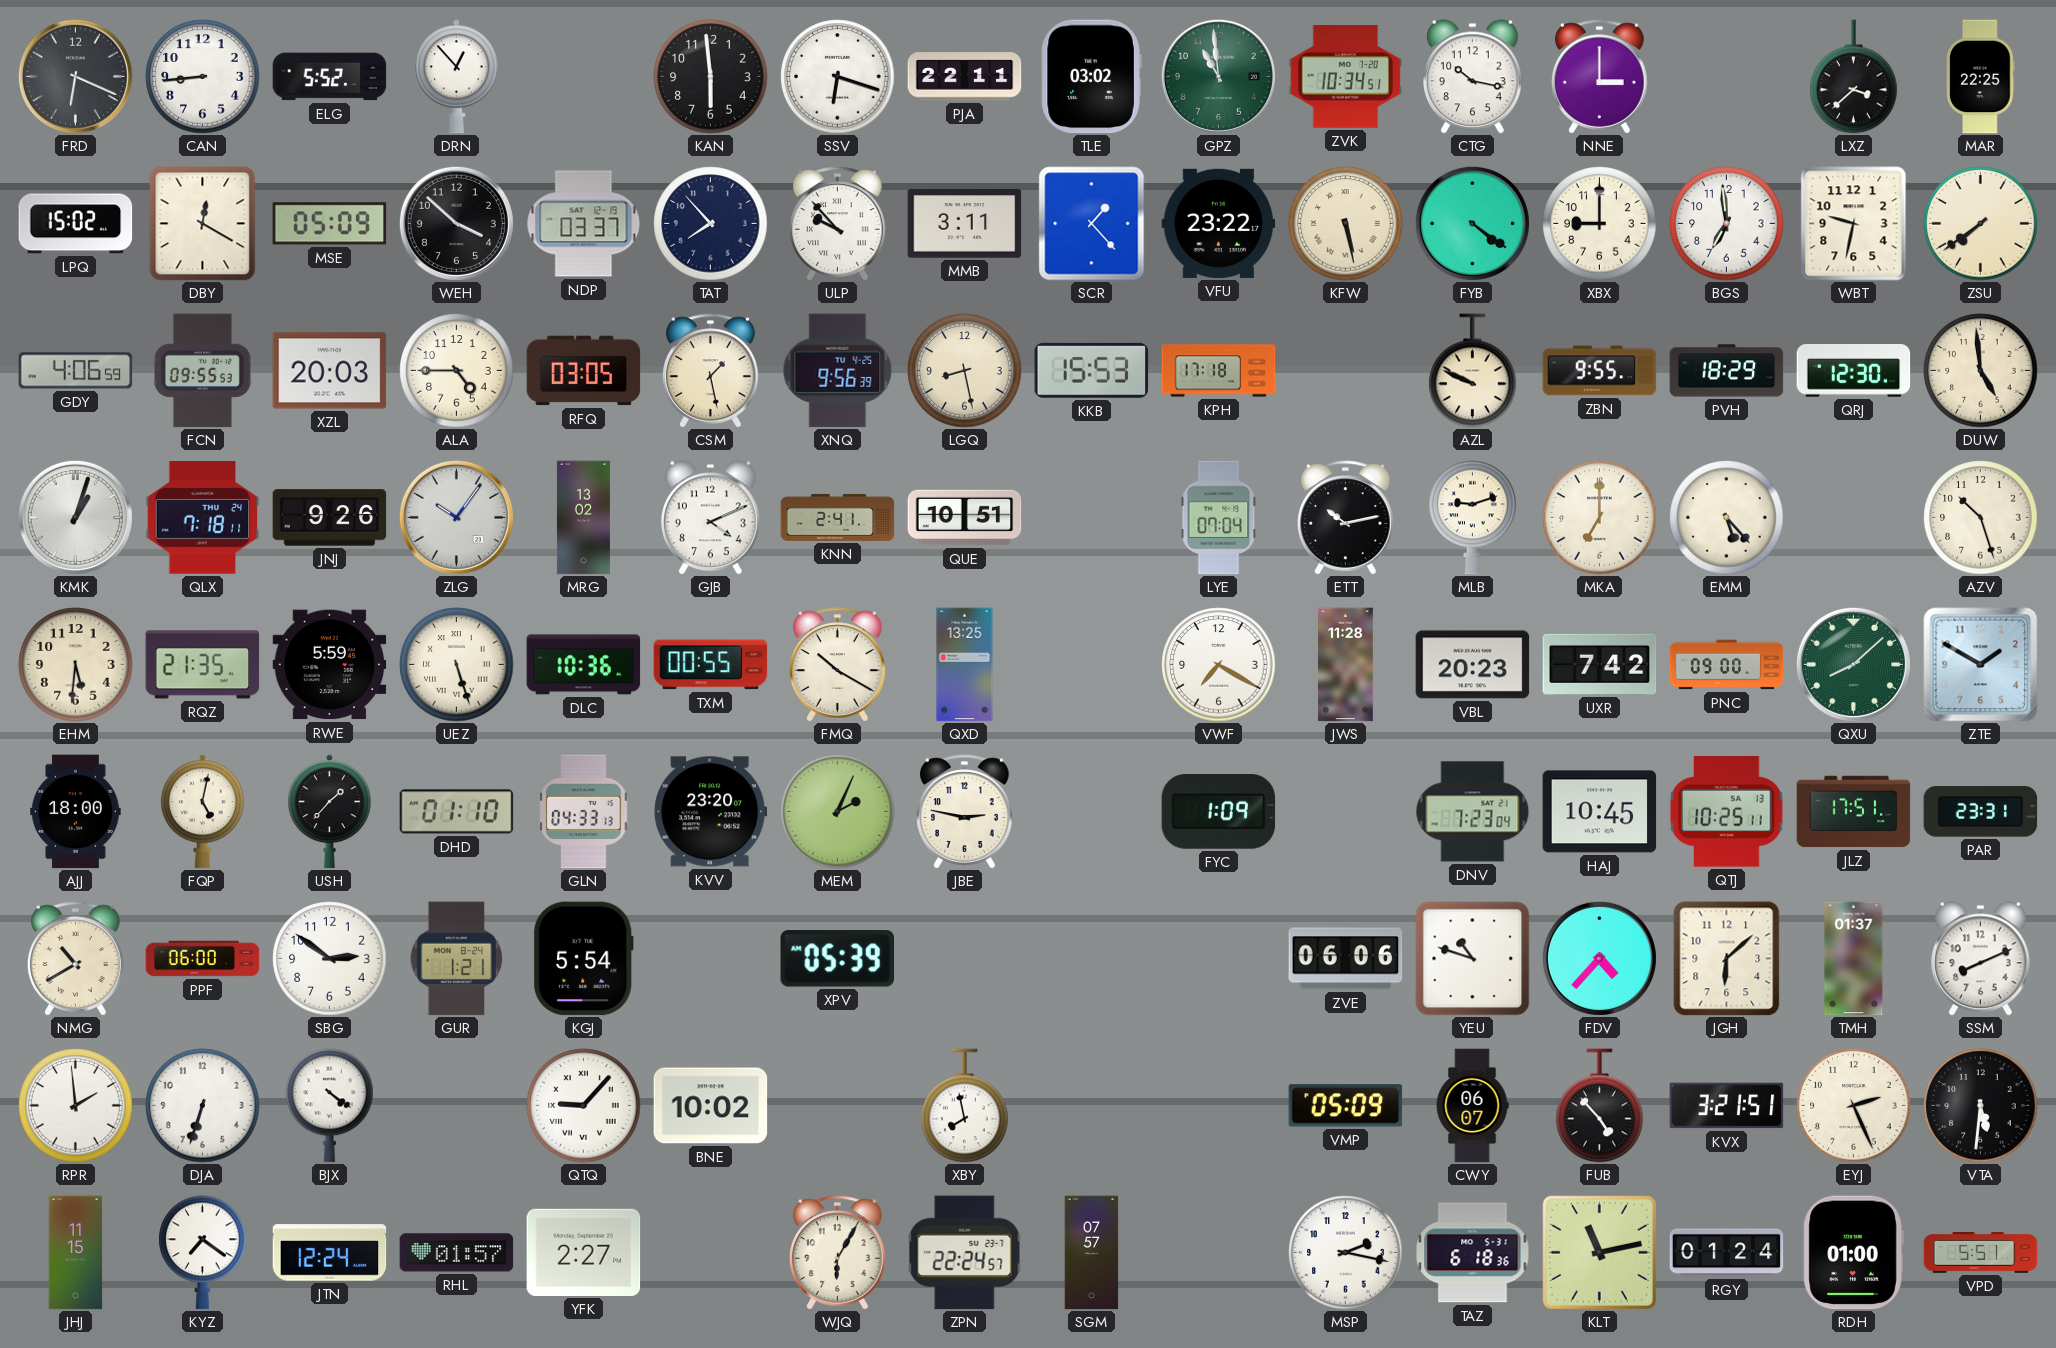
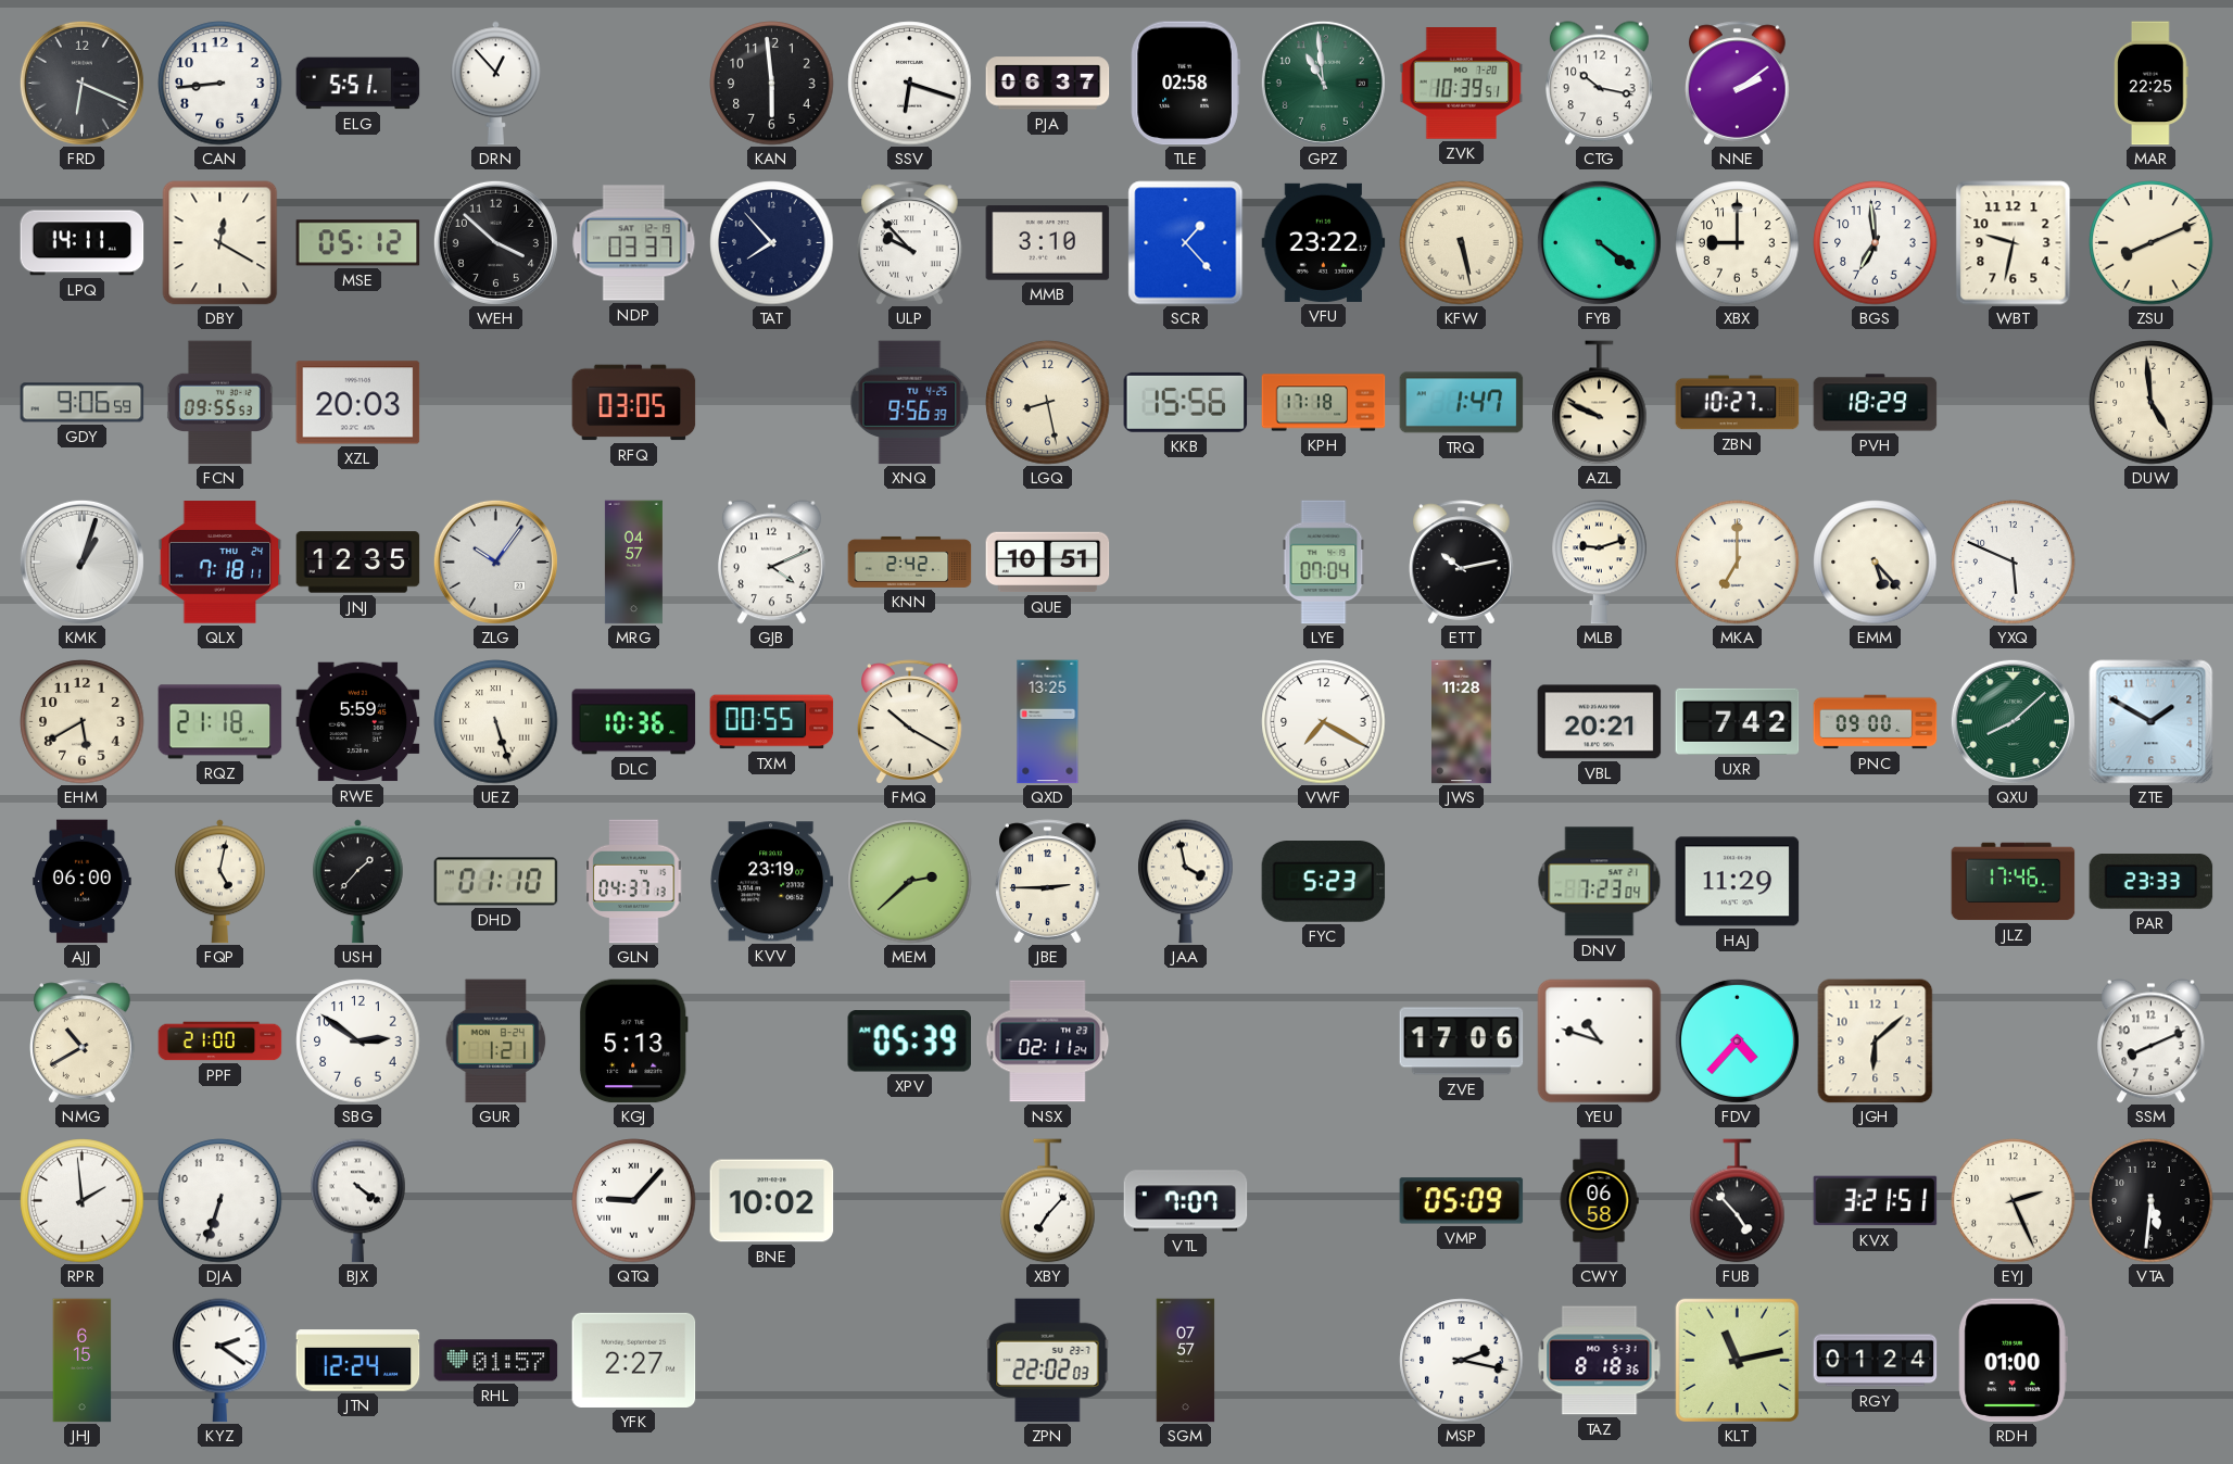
ELG: 5:52 -> 5:51
PJA: 22:11 -> 06:37
TLE: 03:02 -> 02:58
ZVK: 10:34 -> 10:39
NNE: 3:00 -> 2:09
LXZ: 3:38 -> none
LPQ: 15:02 -> 14:11
MSE: 05:09 -> 05:12
MMB: 3:11 -> 3:10
ZSU: 7:39 -> 8:11
GDY: 4:06 -> 9:06
ALA: 4:45 -> none
CSM: 1:28 -> none
KKB: 15:53 -> 15:56
TRQ: none -> 1:47
ZBN: 9:55 -> 10:27
QRJ: 12:30 -> none
JNJ: 9:26 -> 12:35
MRG: 13:02 -> 04:57
KNN: 2:41 -> 2:42
YXQ: none -> 5:49
AZV: 10:27 -> none
EHM: 5:31 -> 5:40
RQZ: 21:35 -> 21:18
VBL: 20:23 -> 20:21
AJJ: 18:00 -> 06:00
GLN: 04:33 -> 04:37
KVV: 23:20 -> 23:19
MEM: 2:04 -> 2:38
JBE: 2:47 -> 2:45
JAA: none -> 3:58
FYC: 1:09 -> 5:23
HAJ: 10:45 -> 11:29
QTJ: 10:25 -> none
JLZ: 17:51 -> 17:46
PAR: 23:31 -> 23:33
PPF: 06:00 -> 21:00
KGJ: 5:54 -> 5:13
NSX: none -> 02:11
ZVE: 06:06 -> 17:06
TMH: 01:37 -> none
XBY: 7:58 -> 7:07
VTL: none -> 7:07
CWY: 06:07 -> 06:58
JHJ: 11:15 -> 6:15
KYZ: 7:21 -> 2:21
WJQ: 6:05 -> none
ZPN: 22:24 -> 22:02
TAZ: 6:18 -> 8:18
VPD: 5:51 -> none
